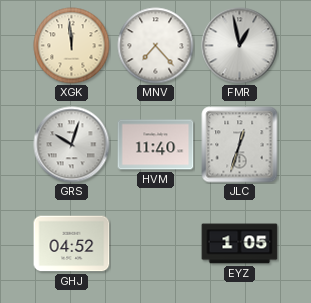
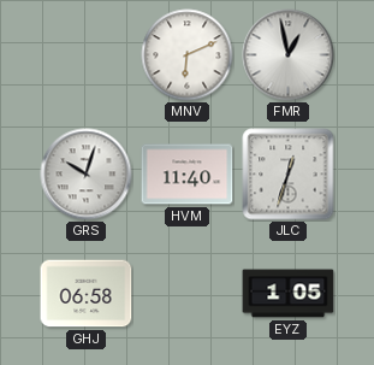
XGK: 11:59 -> none
MNV: 7:23 -> 6:11
GHJ: 04:52 -> 06:58
